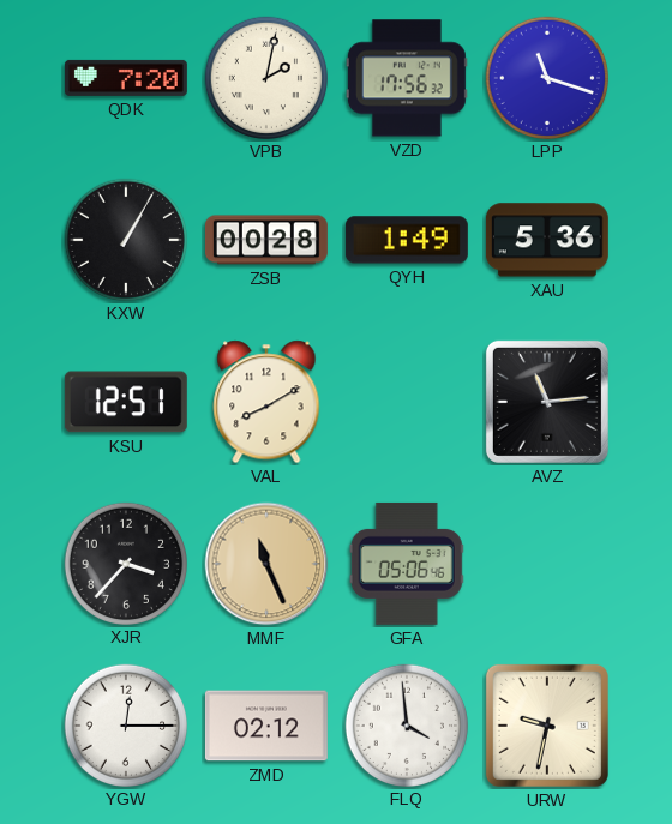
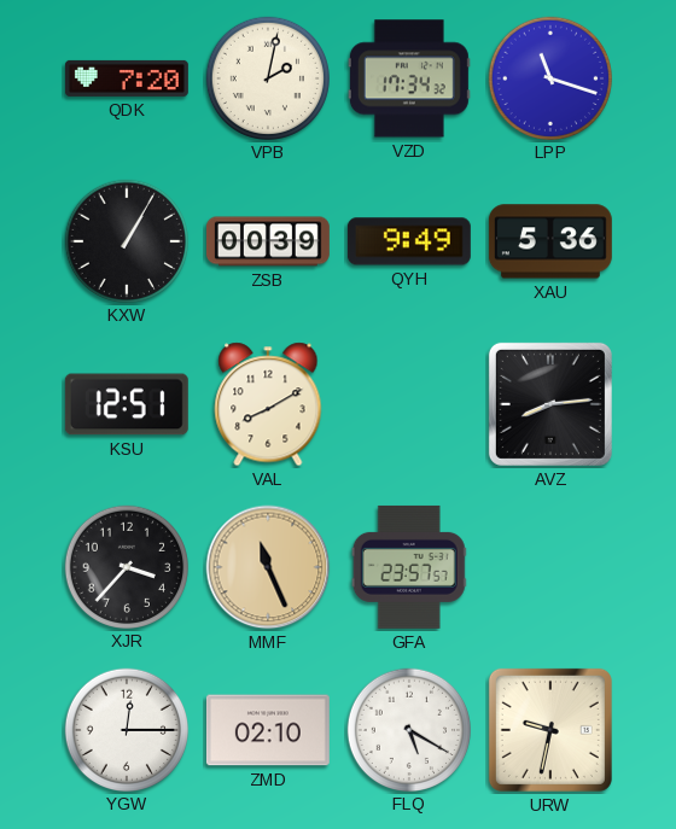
VZD: 17:56 -> 17:34
ZSB: 00:28 -> 00:39
QYH: 1:49 -> 9:49
AVZ: 11:14 -> 8:14
GFA: 05:06 -> 23:57
ZMD: 02:12 -> 02:10
FLQ: 3:59 -> 5:20
